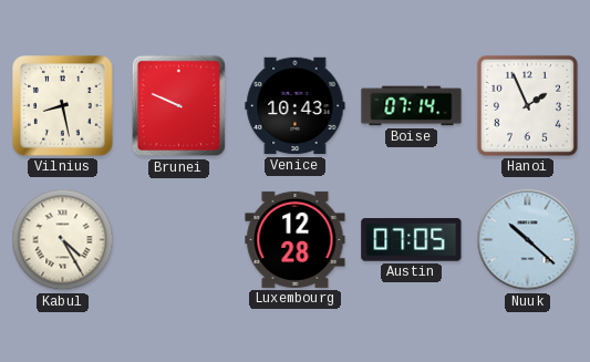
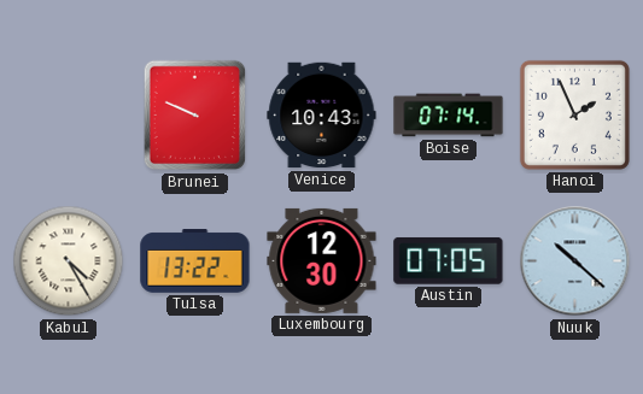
Vilnius: 8:28 -> none
Tulsa: none -> 13:22
Luxembourg: 12:28 -> 12:30
